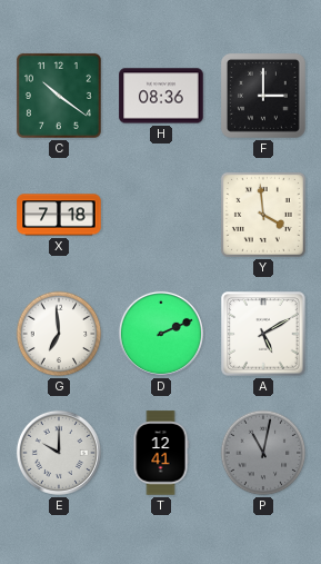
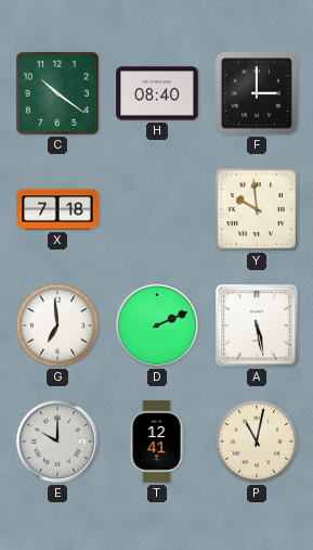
H: 08:36 -> 08:40
Y: 3:59 -> 9:59
A: 5:10 -> 5:28
P dial: grey -> cream
